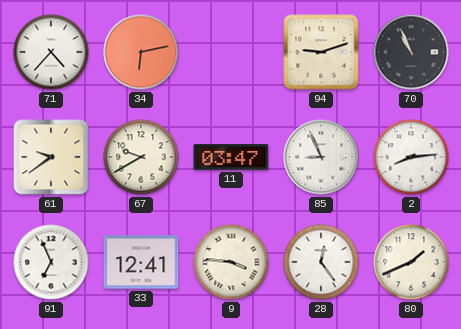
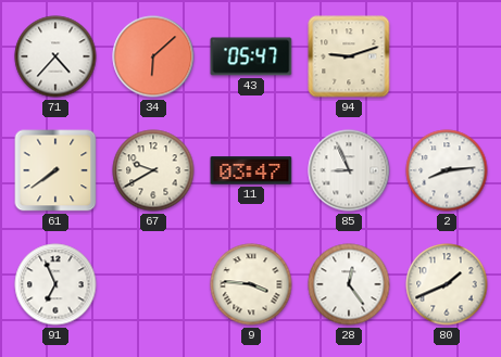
34: 6:13 -> 6:08
43: none -> 05:47
70: 10:56 -> none
61: 9:39 -> 7:39
33: 12:41 -> none
